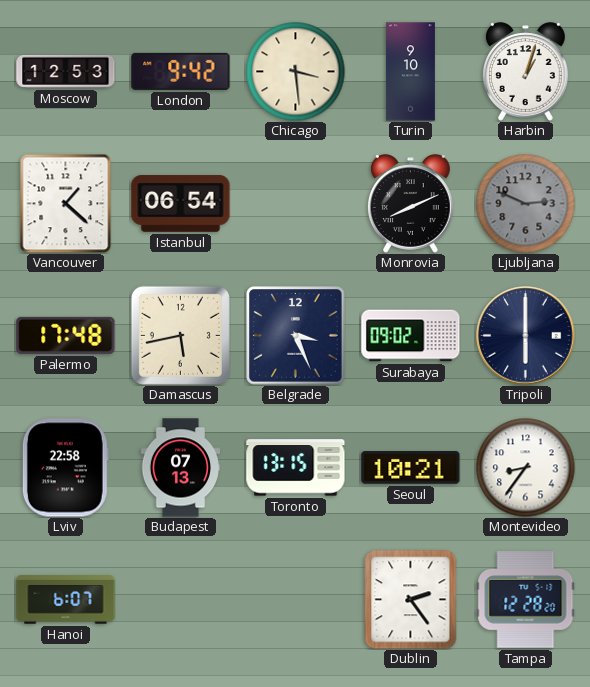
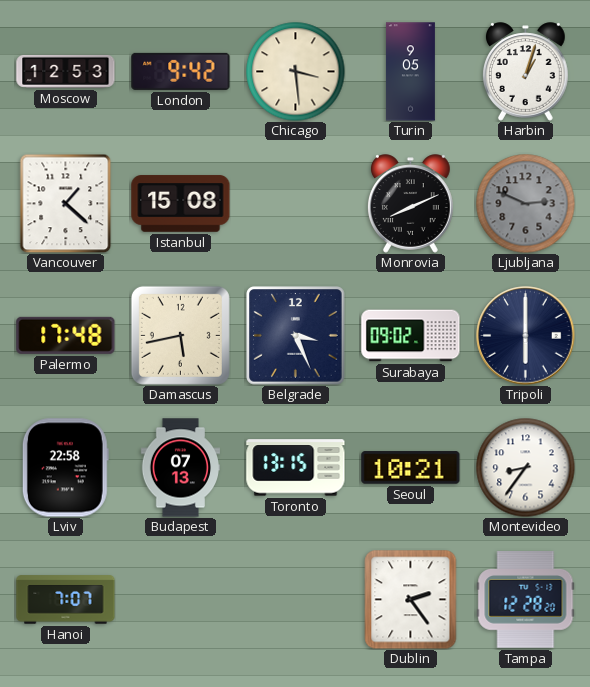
Turin: 9:10 -> 9:05
Istanbul: 06:54 -> 15:08
Hanoi: 6:07 -> 7:07
